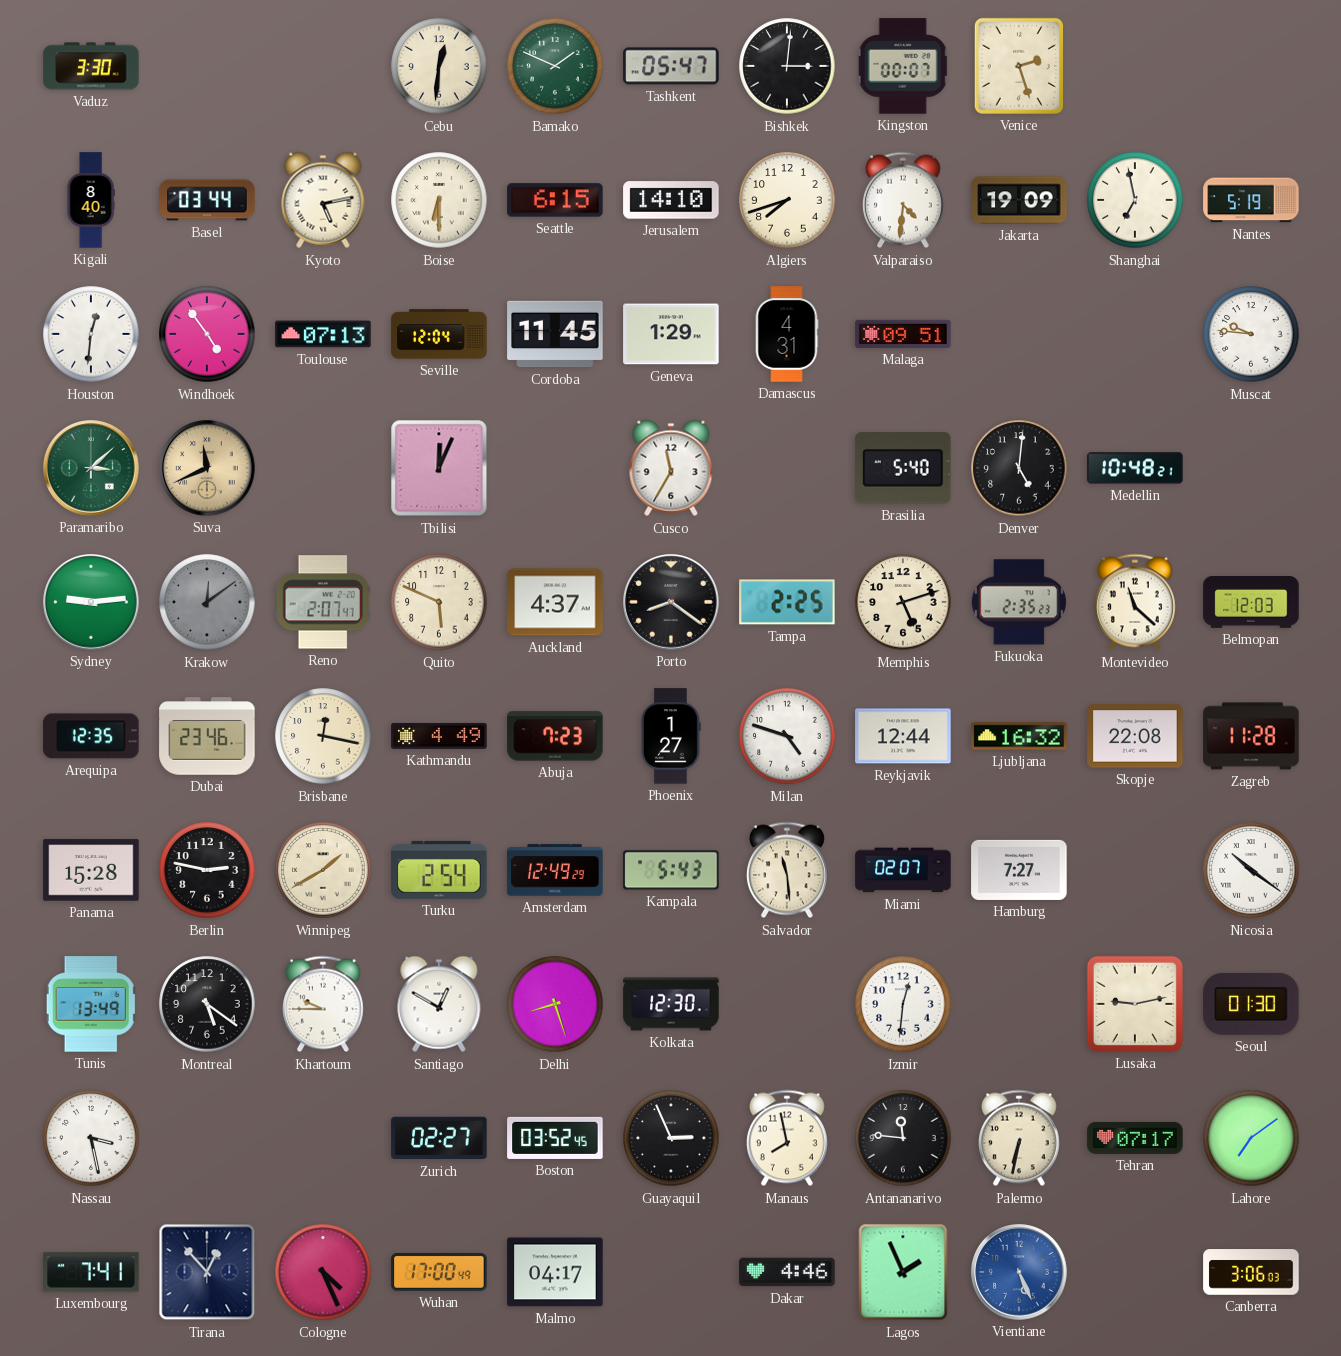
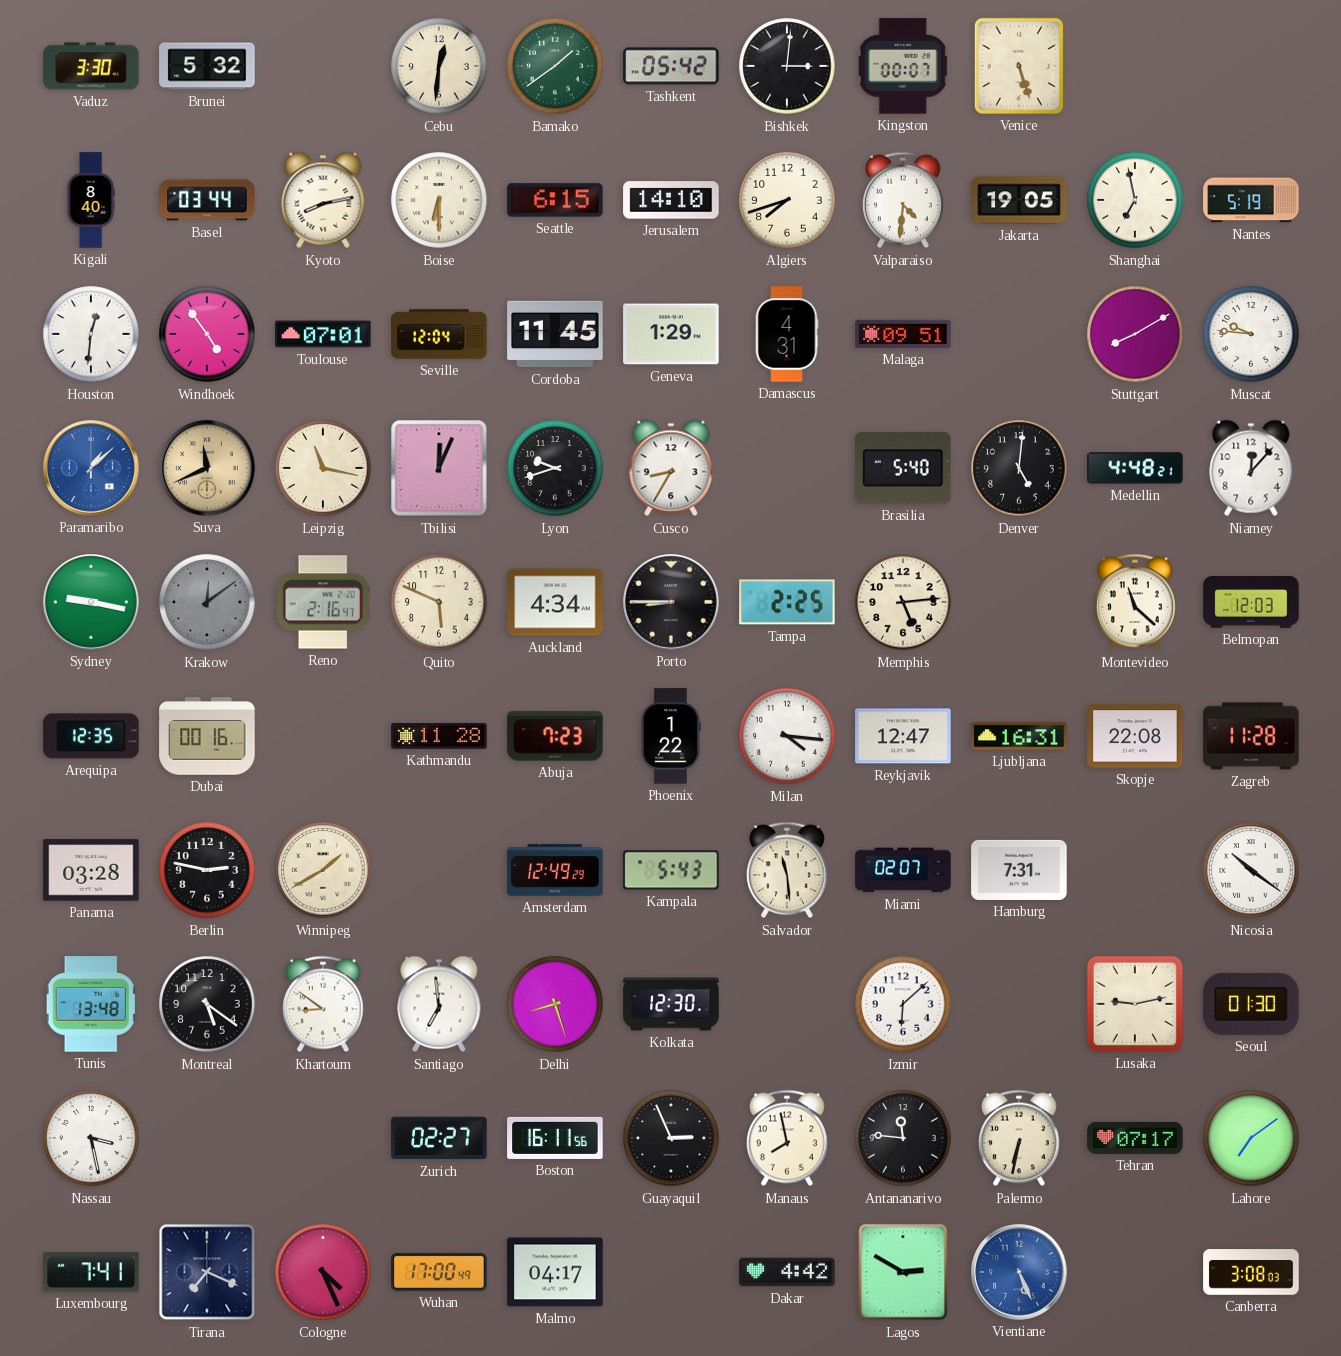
Brunei: none -> 5:32
Bamako: 1:49 -> 1:39
Tashkent: 05:47 -> 05:42
Venice: 2:27 -> 5:27
Kyoto: 5:13 -> 8:13
Jakarta: 19:09 -> 19:05
Toulouse: 07:13 -> 07:01
Stuttgart: none -> 8:10
Paramaribo: 3:08 -> 1:08
Paramaribo dial: green -> blue
Leipzig: none -> 11:17
Lyon: none -> 9:42
Cusco: 11:35 -> 8:35
Medellin: 10:48 -> 4:48
Niamey: none -> 12:07
Sydney: 9:14 -> 9:17
Reno: 2:07 -> 2:16
Auckland: 4:37 -> 4:34
Porto: 8:21 -> 8:45
Memphis: 5:12 -> 5:14
Fukuoka: 2:35 -> none
Dubai: 23:46 -> 00:16
Brisbane: 12:17 -> none
Kathmandu: 4:49 -> 11:28
Phoenix: 1:27 -> 1:22
Milan: 4:48 -> 4:16
Reykjavik: 12:44 -> 12:47
Ljubljana: 16:32 -> 16:31
Panama: 15:28 -> 03:28
Turku: 2:54 -> none
Hamburg: 7:27 -> 7:31
Tunis: 13:49 -> 13:48
Khartoum: 9:45 -> 8:51
Santiago: 12:50 -> 6:59
Izmir: 12:31 -> 6:08
Boston: 03:52 -> 16:11
Tirana: 12:53 -> 7:19
Dakar: 4:46 -> 4:42
Lagos: 1:56 -> 2:50
Canberra: 3:06 -> 3:08
